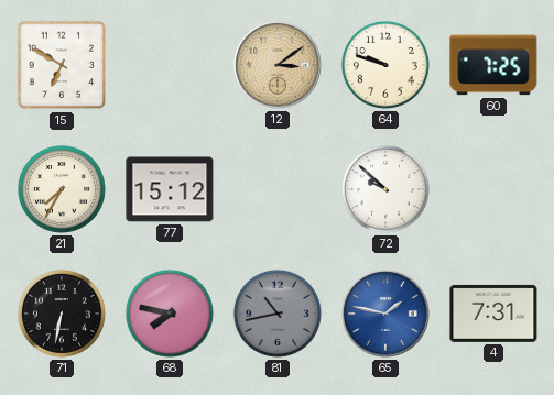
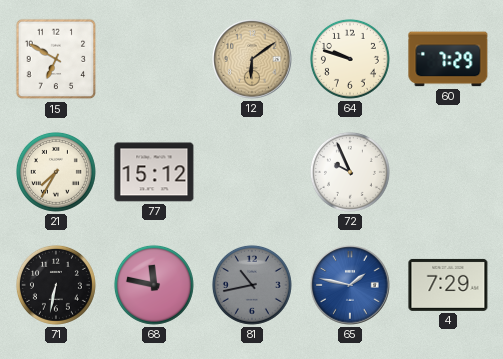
12: 3:09 -> 6:09
60: 7:25 -> 7:29
72: 9:52 -> 9:56
68: 7:47 -> 11:47
4: 7:31 -> 7:29
